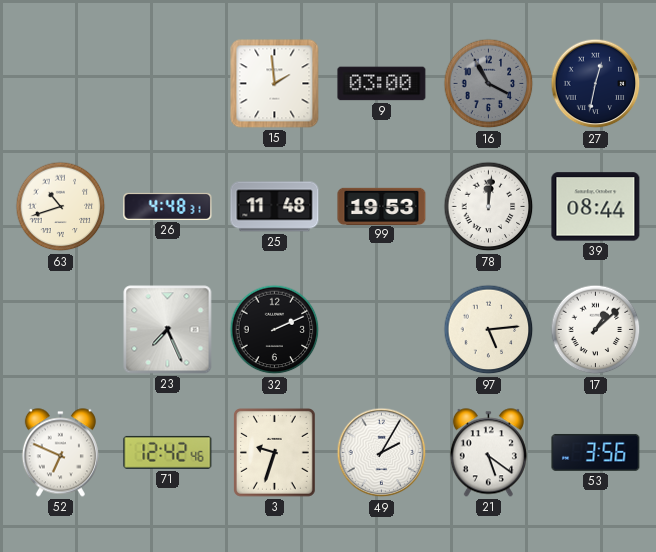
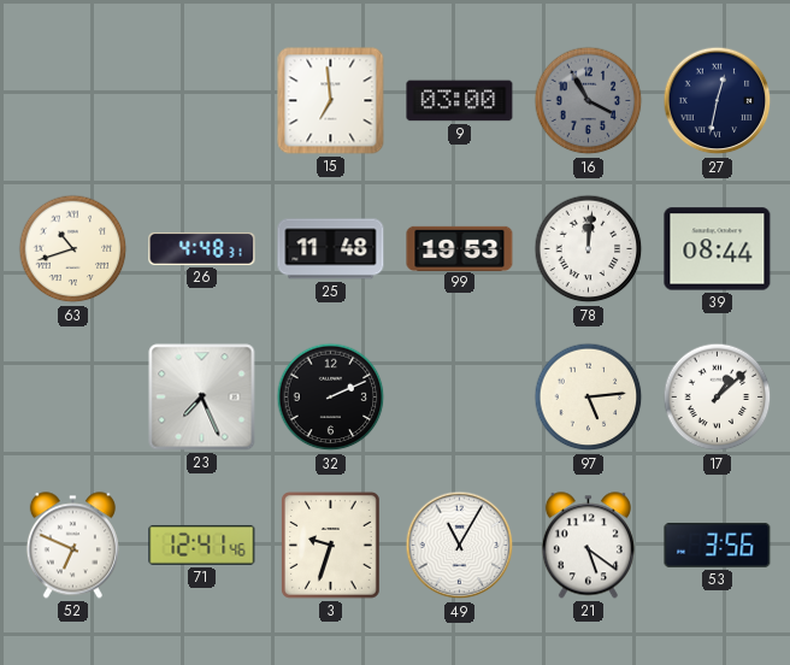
15: 1:59 -> 6:59
71: 12:42 -> 12:41
49: 2:05 -> 11:05
